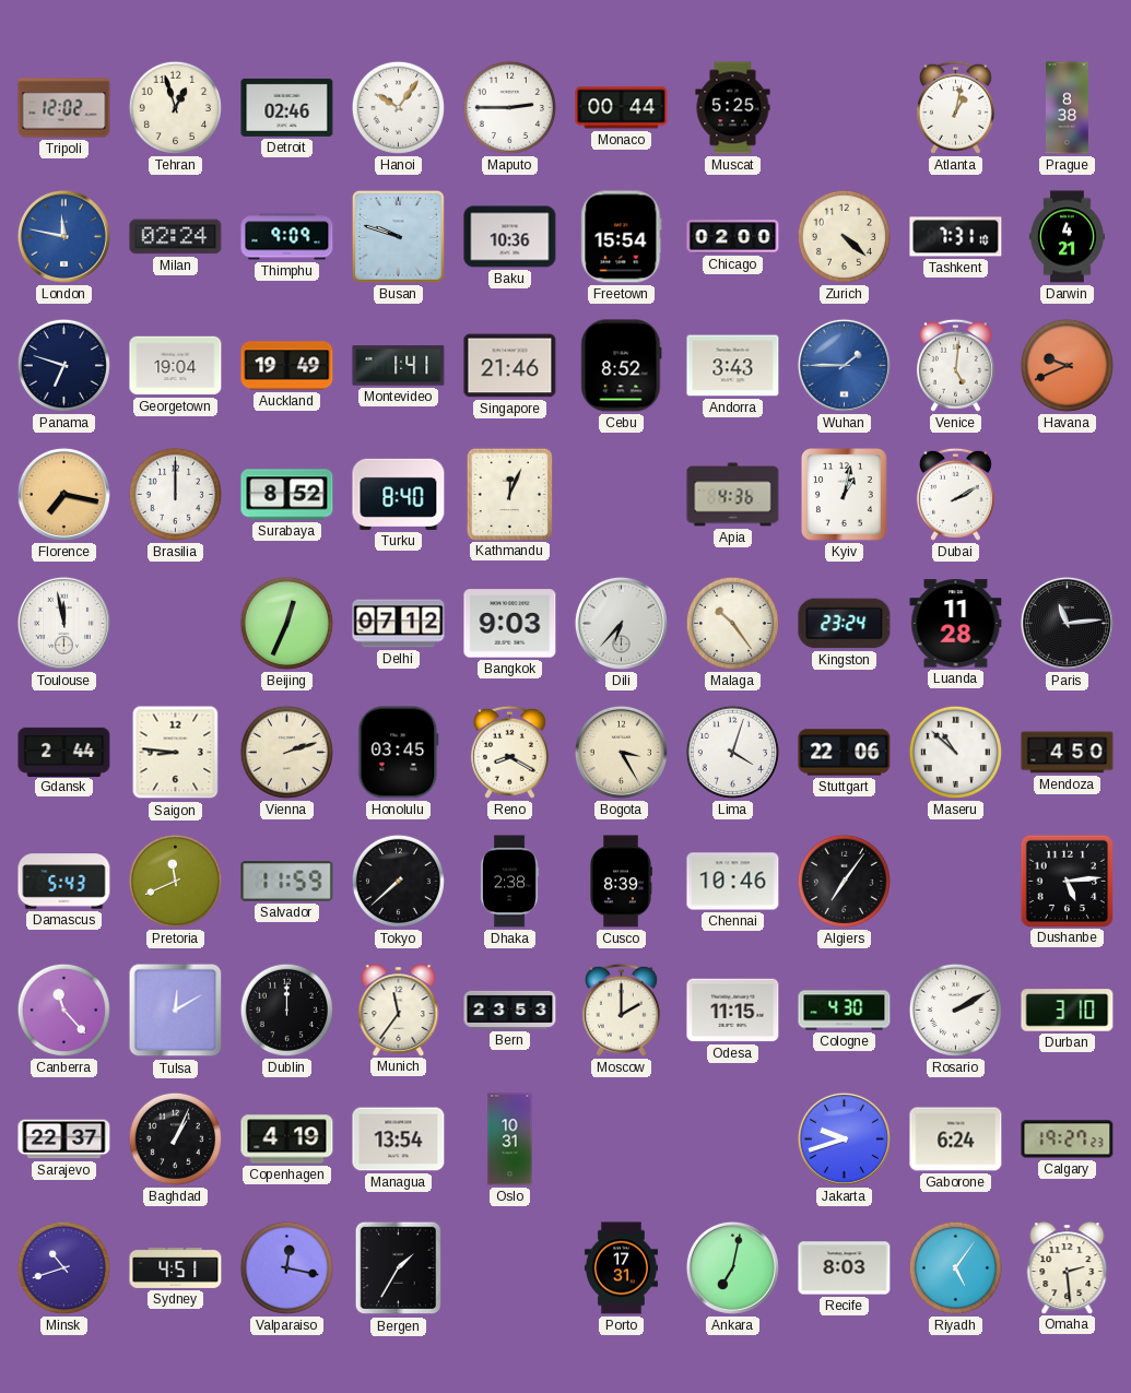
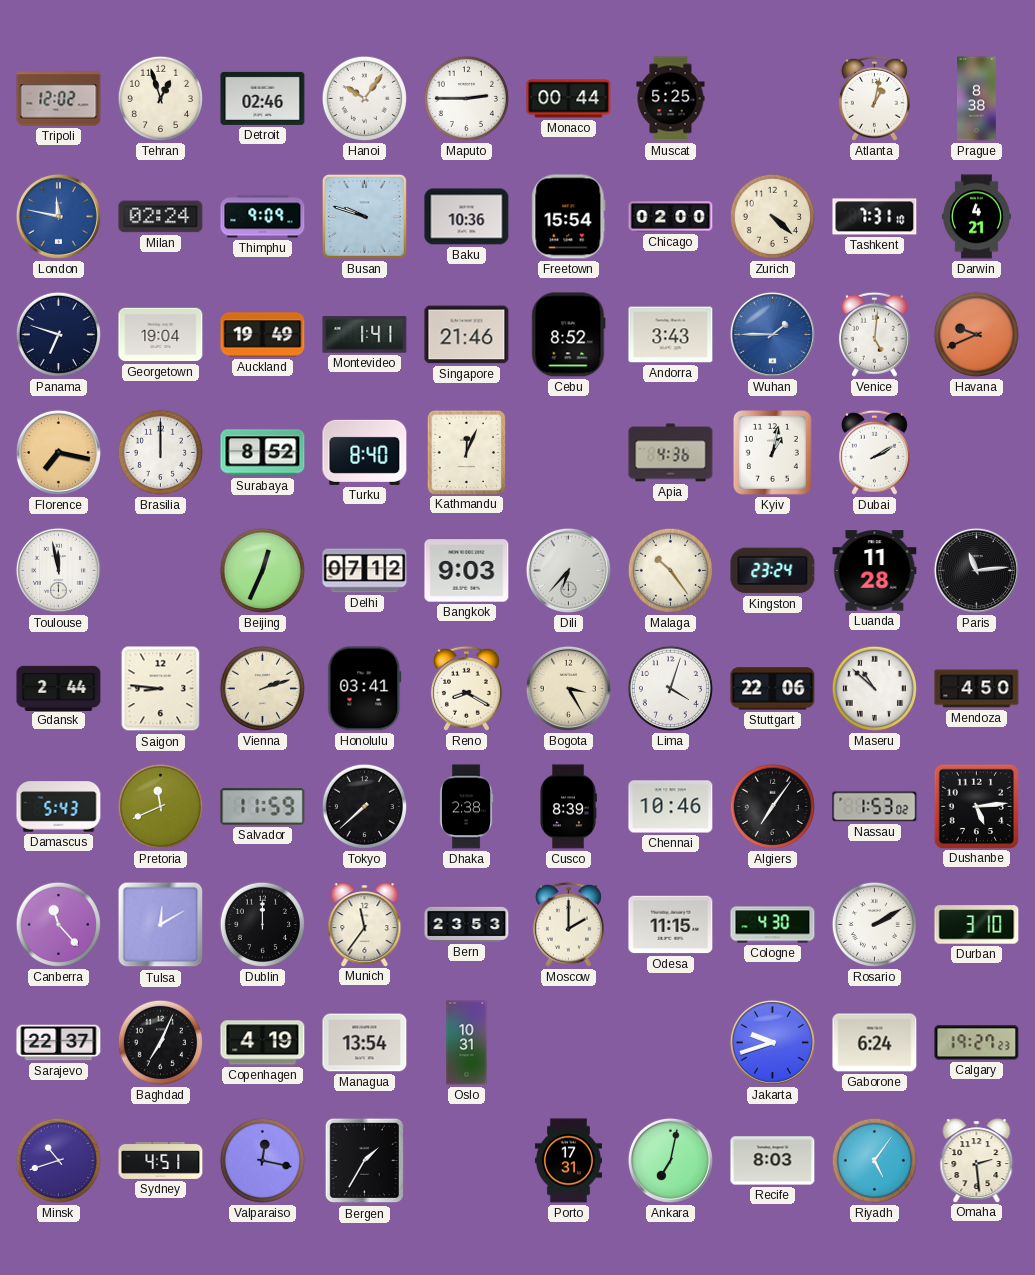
Honolulu: 03:45 -> 03:41
Nassau: none -> 1:53
Baghdad: 1:04 -> 7:04
